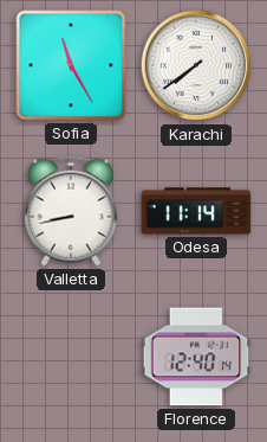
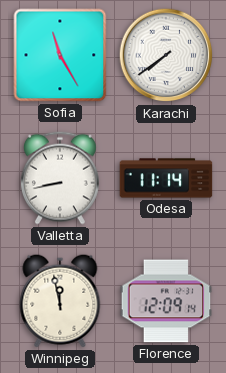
Winnipeg: none -> 11:58
Florence: 12:40 -> 12:09
